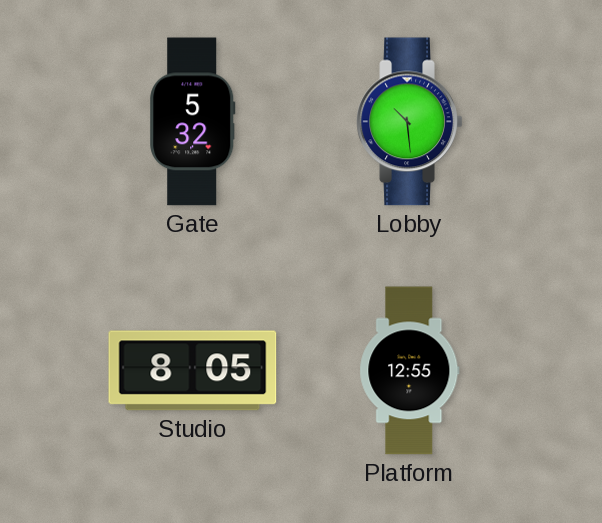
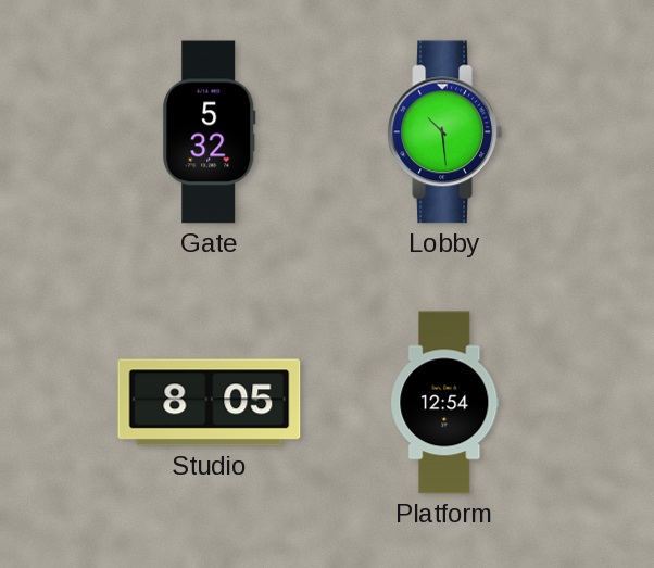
Platform: 12:55 -> 12:54
